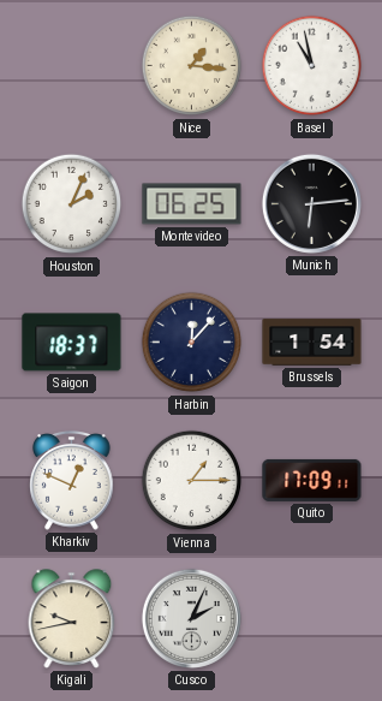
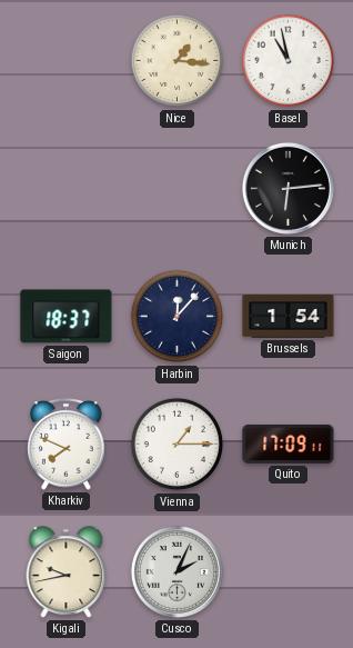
Houston: 2:04 -> none
Montevideo: 06:25 -> none
Kharkiv: 12:49 -> 7:49
